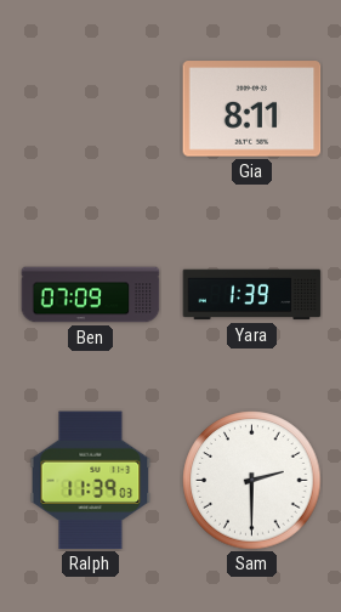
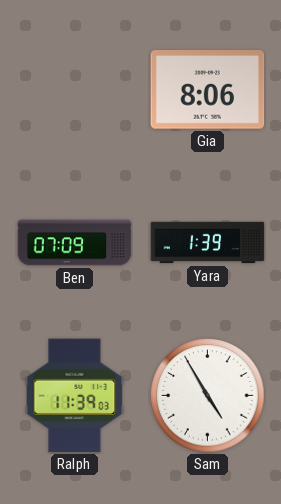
Gia: 8:11 -> 8:06
Sam: 2:30 -> 4:55
